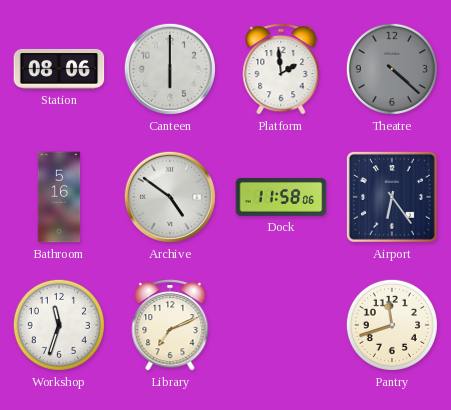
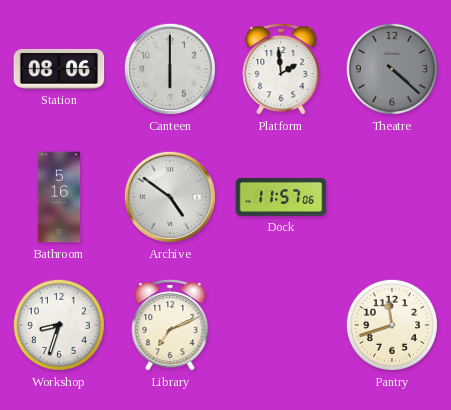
Dock: 11:58 -> 11:57
Airport: 6:24 -> none
Workshop: 11:33 -> 8:33
